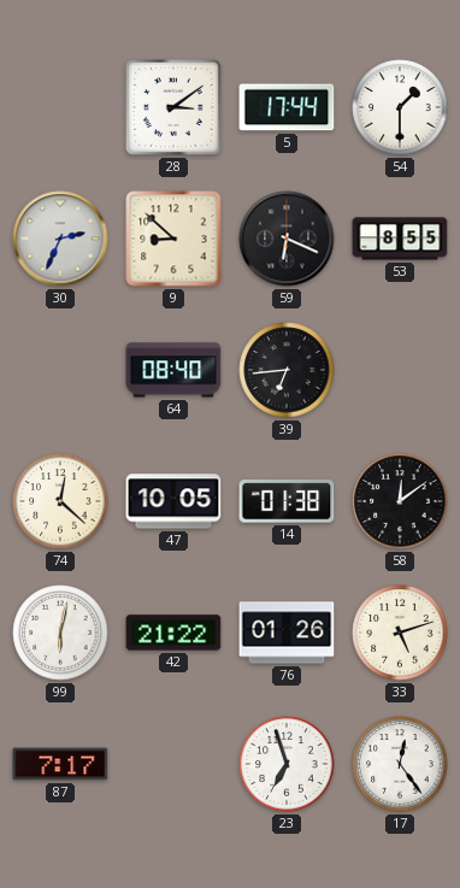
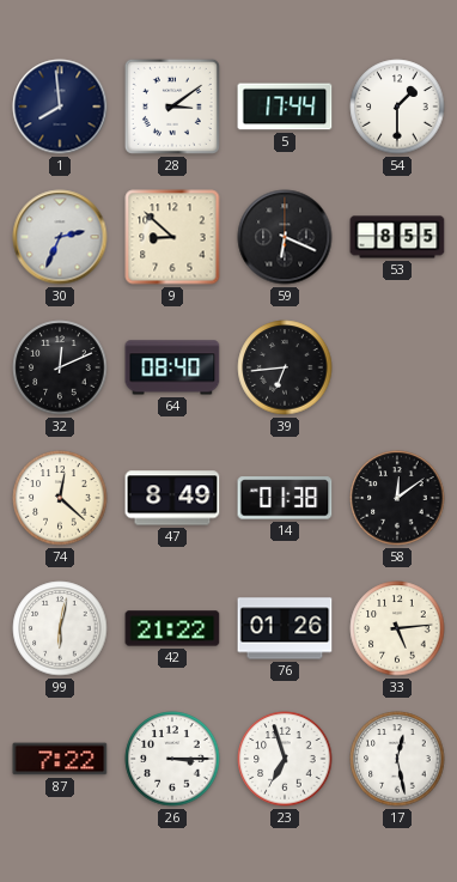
1: none -> 7:59
32: none -> 12:11
47: 10:05 -> 8:49
33: 5:12 -> 5:14
87: 7:17 -> 7:22
26: none -> 3:15
17: 12:24 -> 12:28
